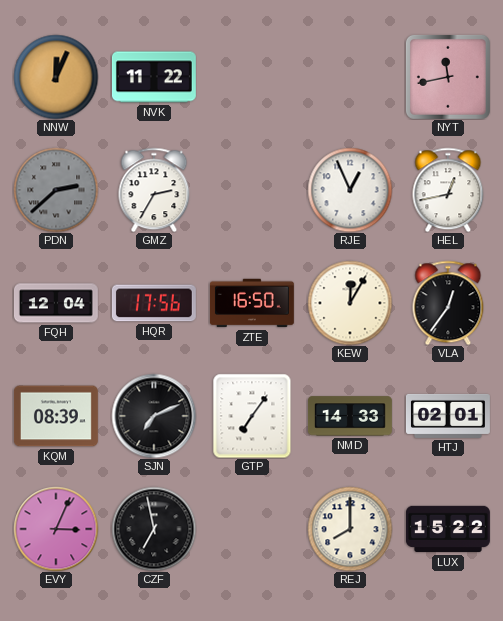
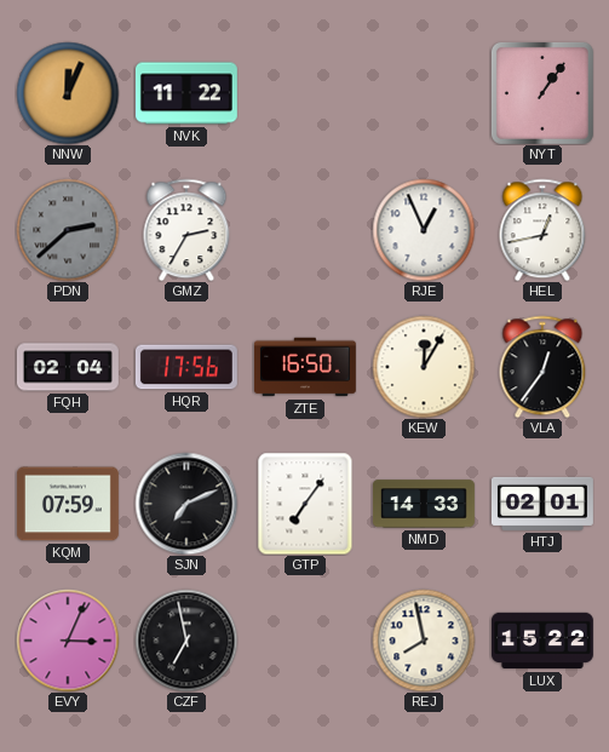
NYT: 11:43 -> 1:06
FQH: 12:04 -> 02:04
KQM: 08:39 -> 07:59
REJ: 8:00 -> 7:58
